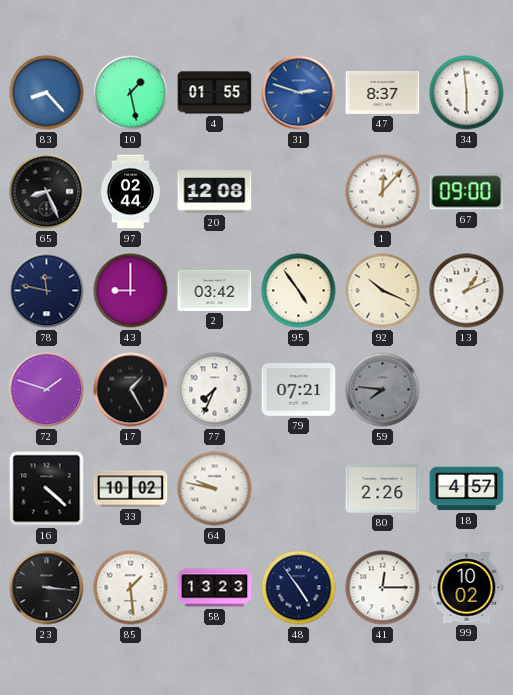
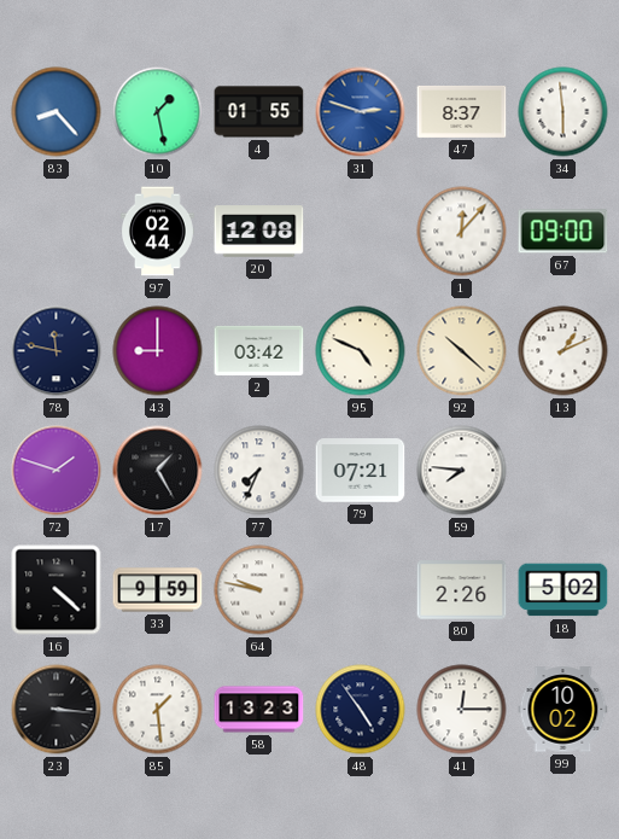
65: 8:26 -> none
95: 4:54 -> 4:49
92: 10:19 -> 10:22
59 dial: grey -> white
33: 10:02 -> 9:59
18: 4:57 -> 5:02
